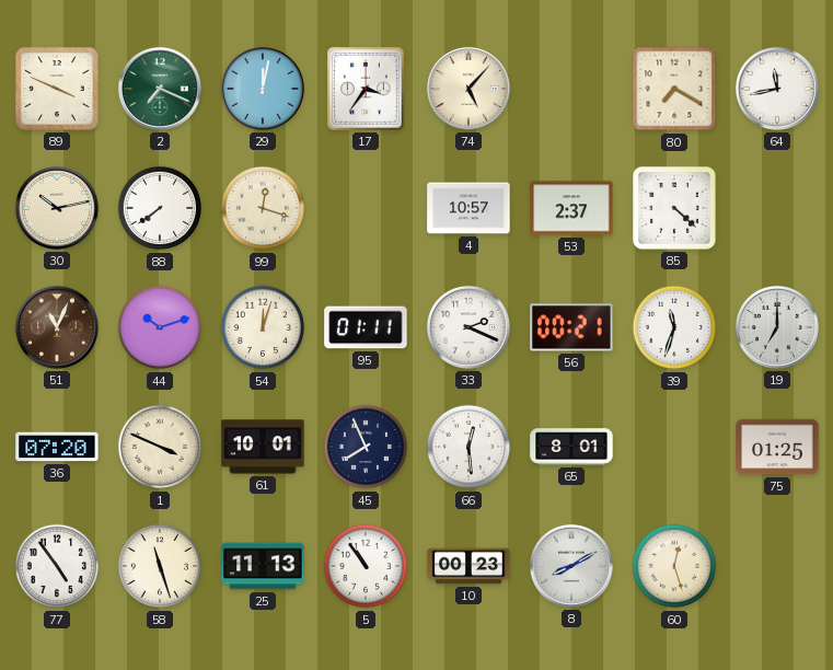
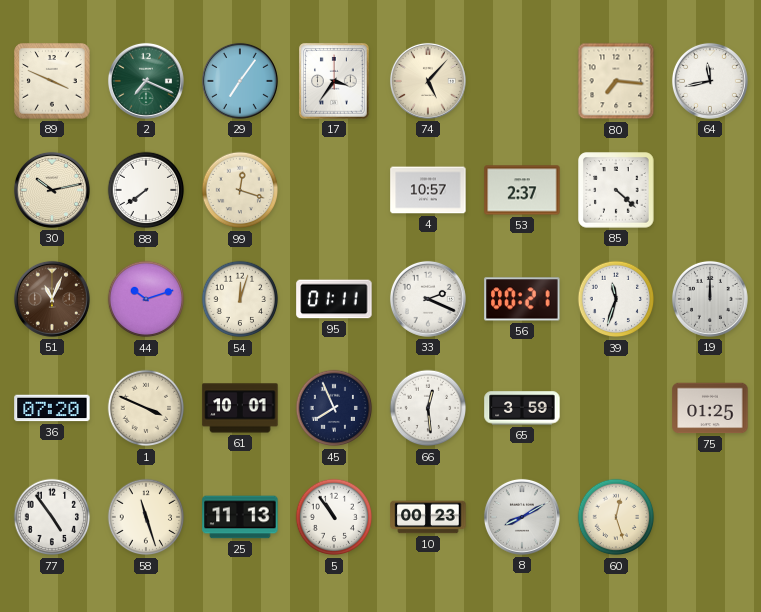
29: 12:02 -> 7:06
80: 7:20 -> 7:16
19: 7:00 -> 12:00
65: 8:01 -> 3:59
